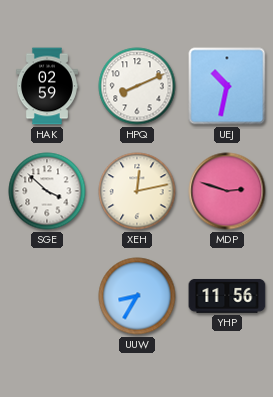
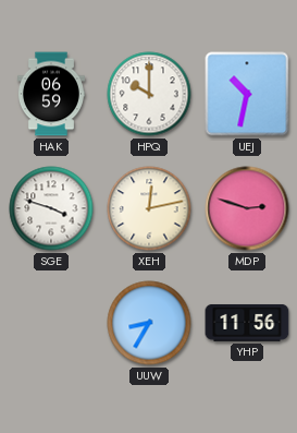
HAK: 02:59 -> 06:59
HPQ: 8:11 -> 10:00
SGE: 3:52 -> 3:48
